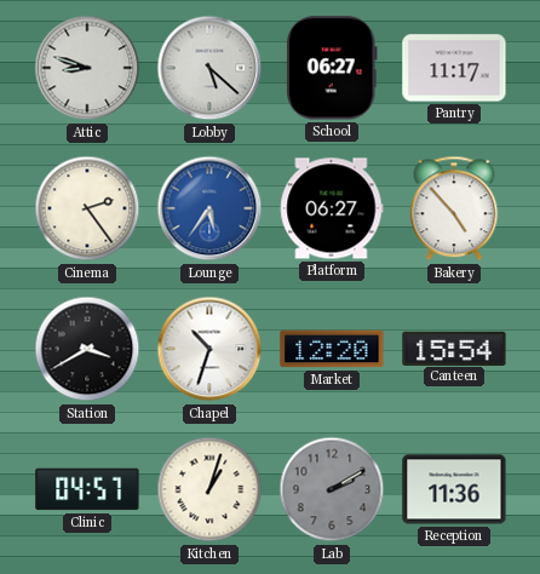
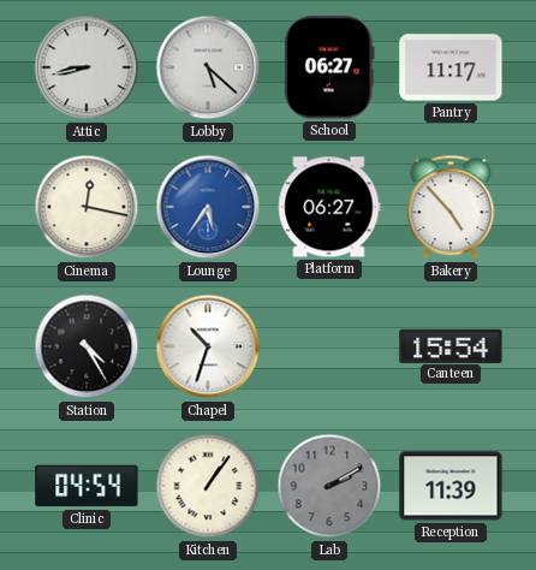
Attic: 8:48 -> 8:43
Cinema: 2:24 -> 12:17
Station: 3:40 -> 4:25
Market: 12:20 -> none
Clinic: 04:57 -> 04:54
Kitchen: 1:03 -> 1:06
Reception: 11:36 -> 11:39
